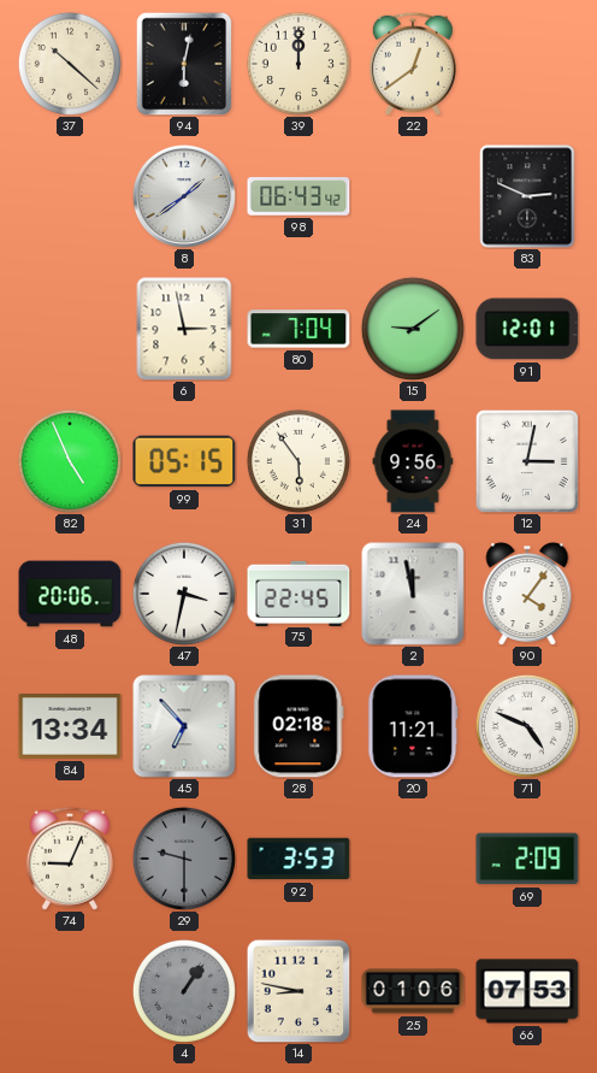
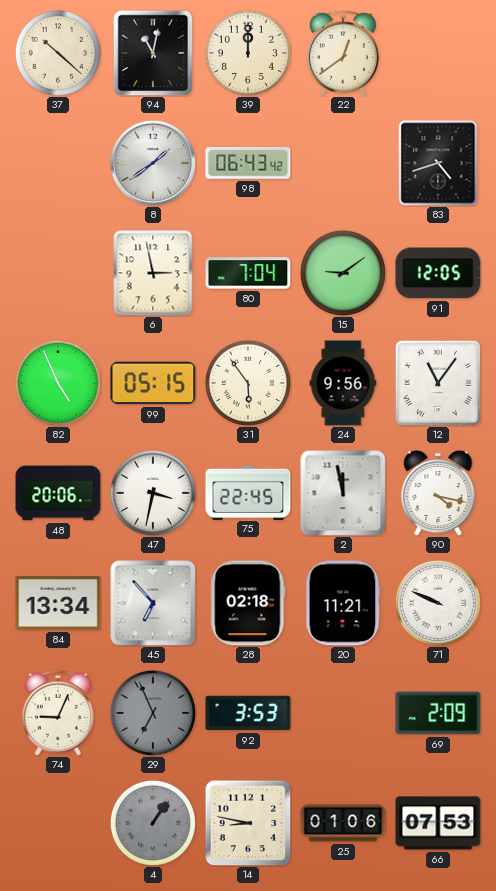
94: 6:02 -> 11:02
83: 2:49 -> 4:42
91: 12:01 -> 12:05
12: 3:02 -> 11:06
90: 4:06 -> 4:17
71: 4:49 -> 9:49
29: 9:30 -> 6:56
